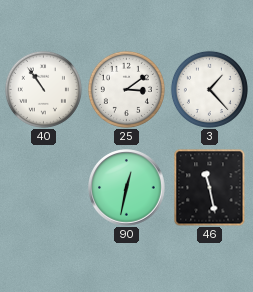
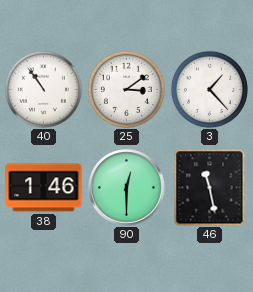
38: none -> 1:46
90: 12:32 -> 12:30
